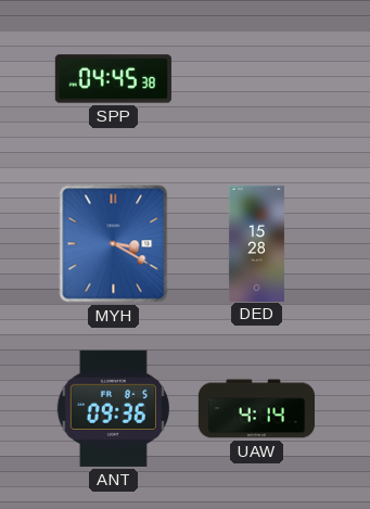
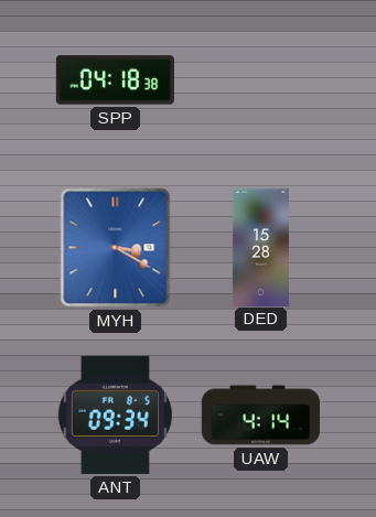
SPP: 04:45 -> 04:18
ANT: 09:36 -> 09:34
